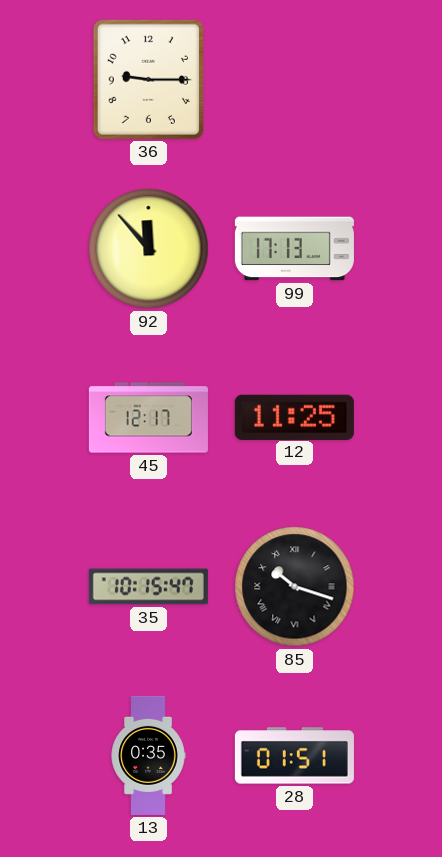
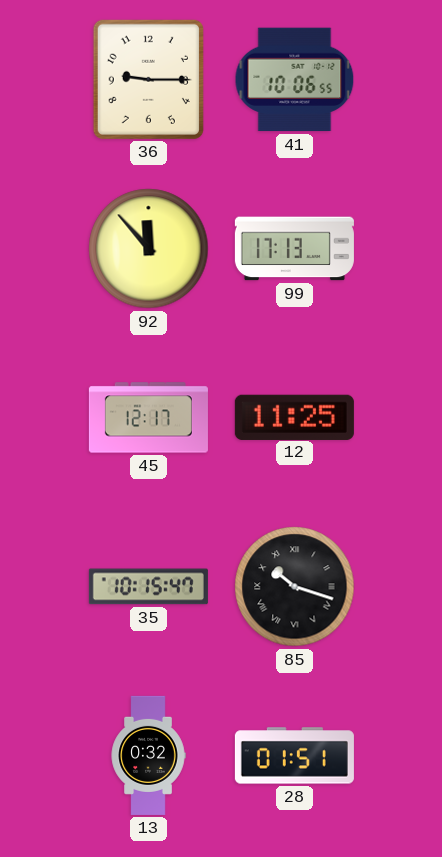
41: none -> 10:06
13: 0:35 -> 0:32
